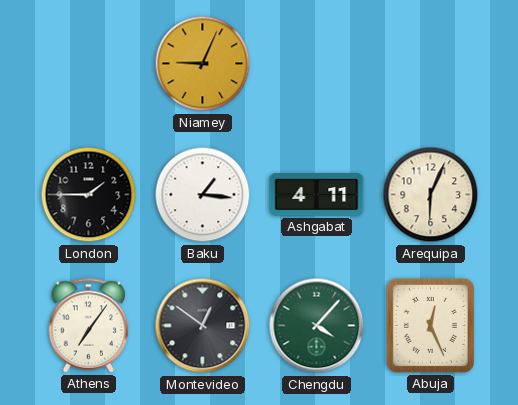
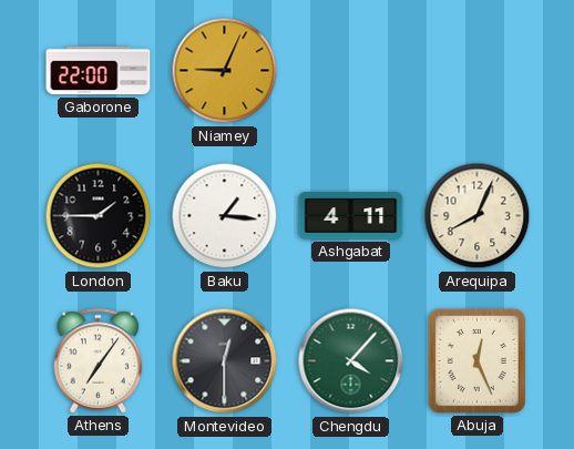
Gaborone: none -> 22:00
Arequipa: 6:04 -> 8:04
Montevideo: 12:51 -> 12:30
